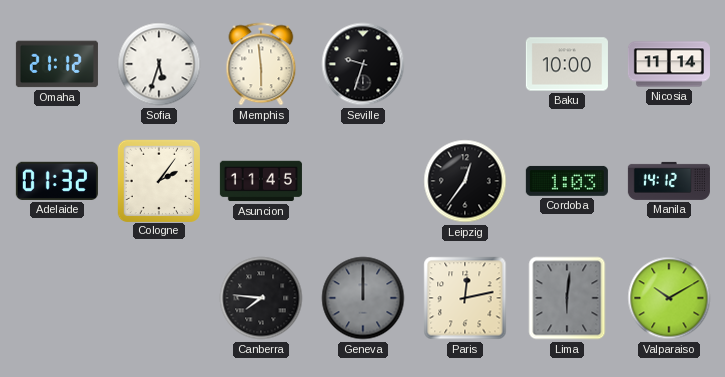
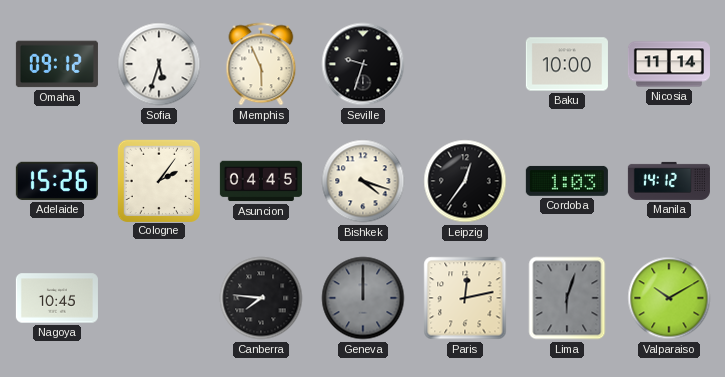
Omaha: 21:12 -> 09:12
Memphis: 5:59 -> 5:56
Adelaide: 01:32 -> 15:26
Asuncion: 11:45 -> 04:45
Bishkek: none -> 4:18
Nagoya: none -> 10:45
Lima: 6:01 -> 6:03
